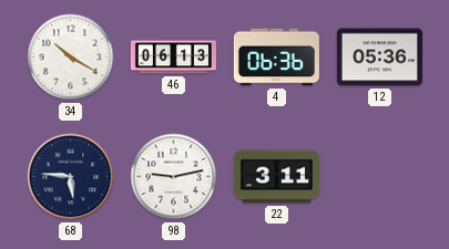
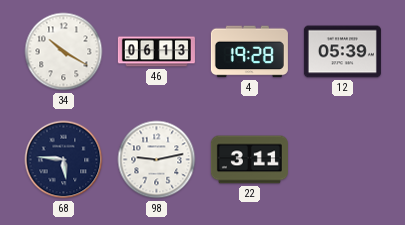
4: 06:36 -> 19:28
12: 05:36 -> 05:39
